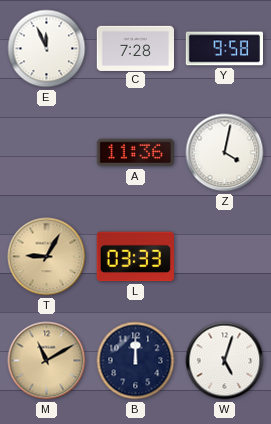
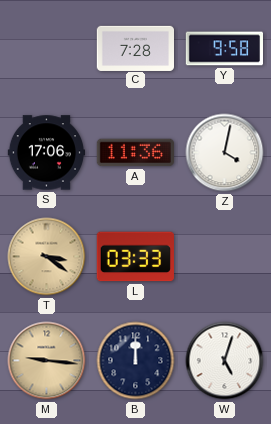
E: 11:56 -> none
S: none -> 17:06
T: 9:05 -> 3:21
M: 11:10 -> 9:16
